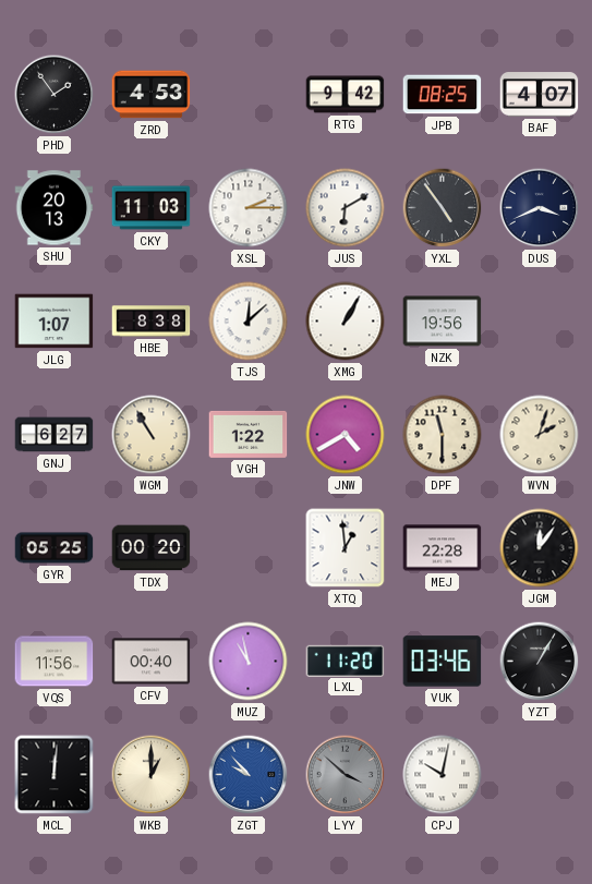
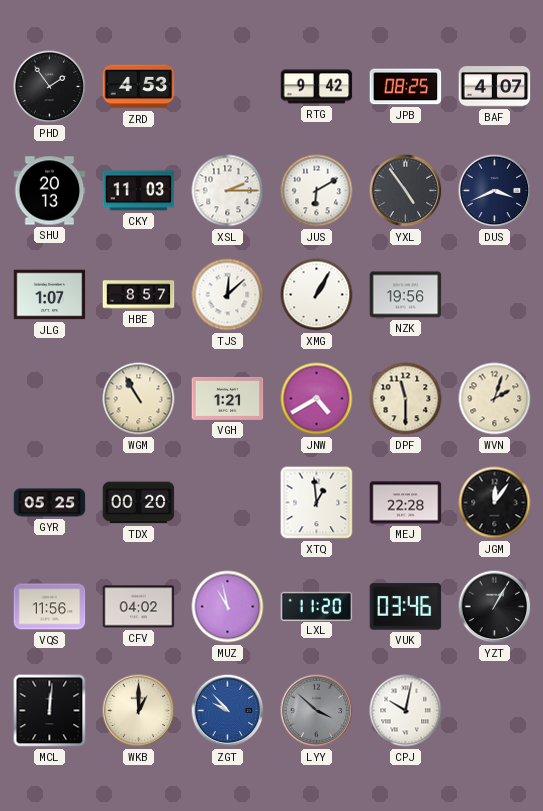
HBE: 8:38 -> 8:57
GNJ: 6:27 -> none
VGH: 1:22 -> 1:21
CFV: 00:40 -> 04:02
